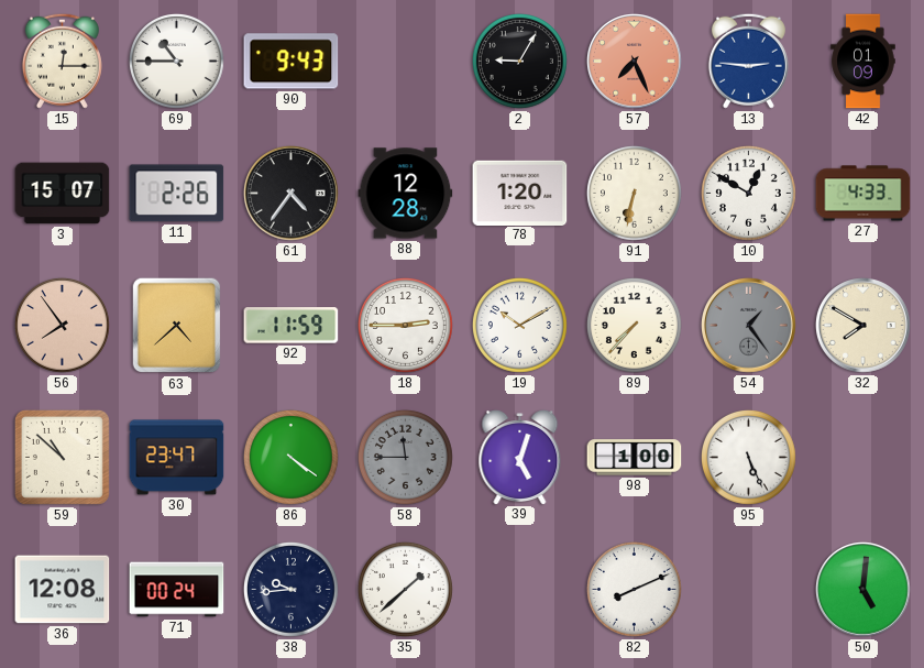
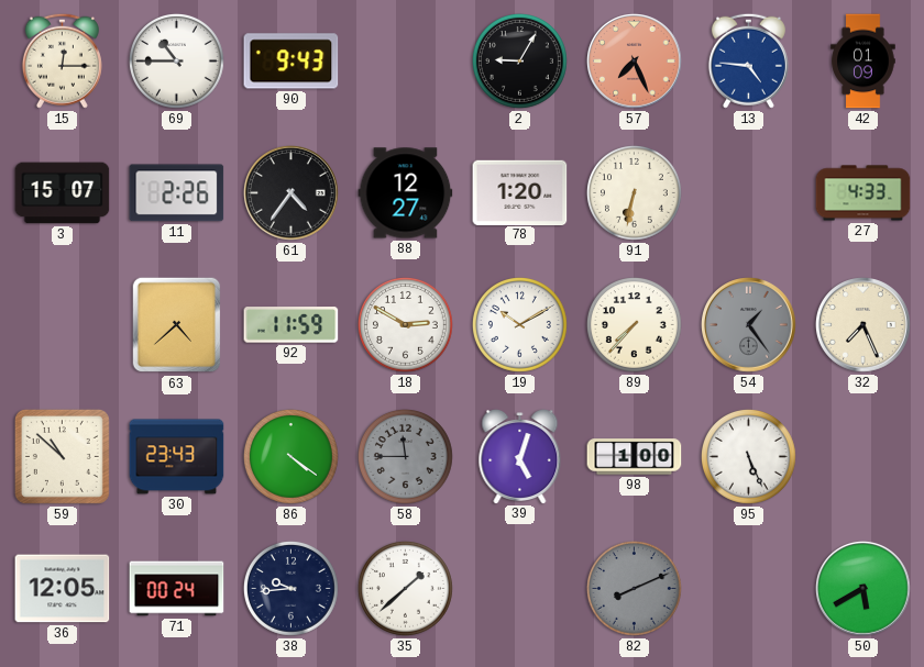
13: 2:46 -> 4:46
88: 12:28 -> 12:27
10: 12:50 -> none
56: 7:54 -> none
18: 2:45 -> 2:50
32: 7:50 -> 7:26
30: 23:47 -> 23:43
36: 12:08 -> 12:05
82 dial: white -> grey
50: 5:01 -> 5:40
